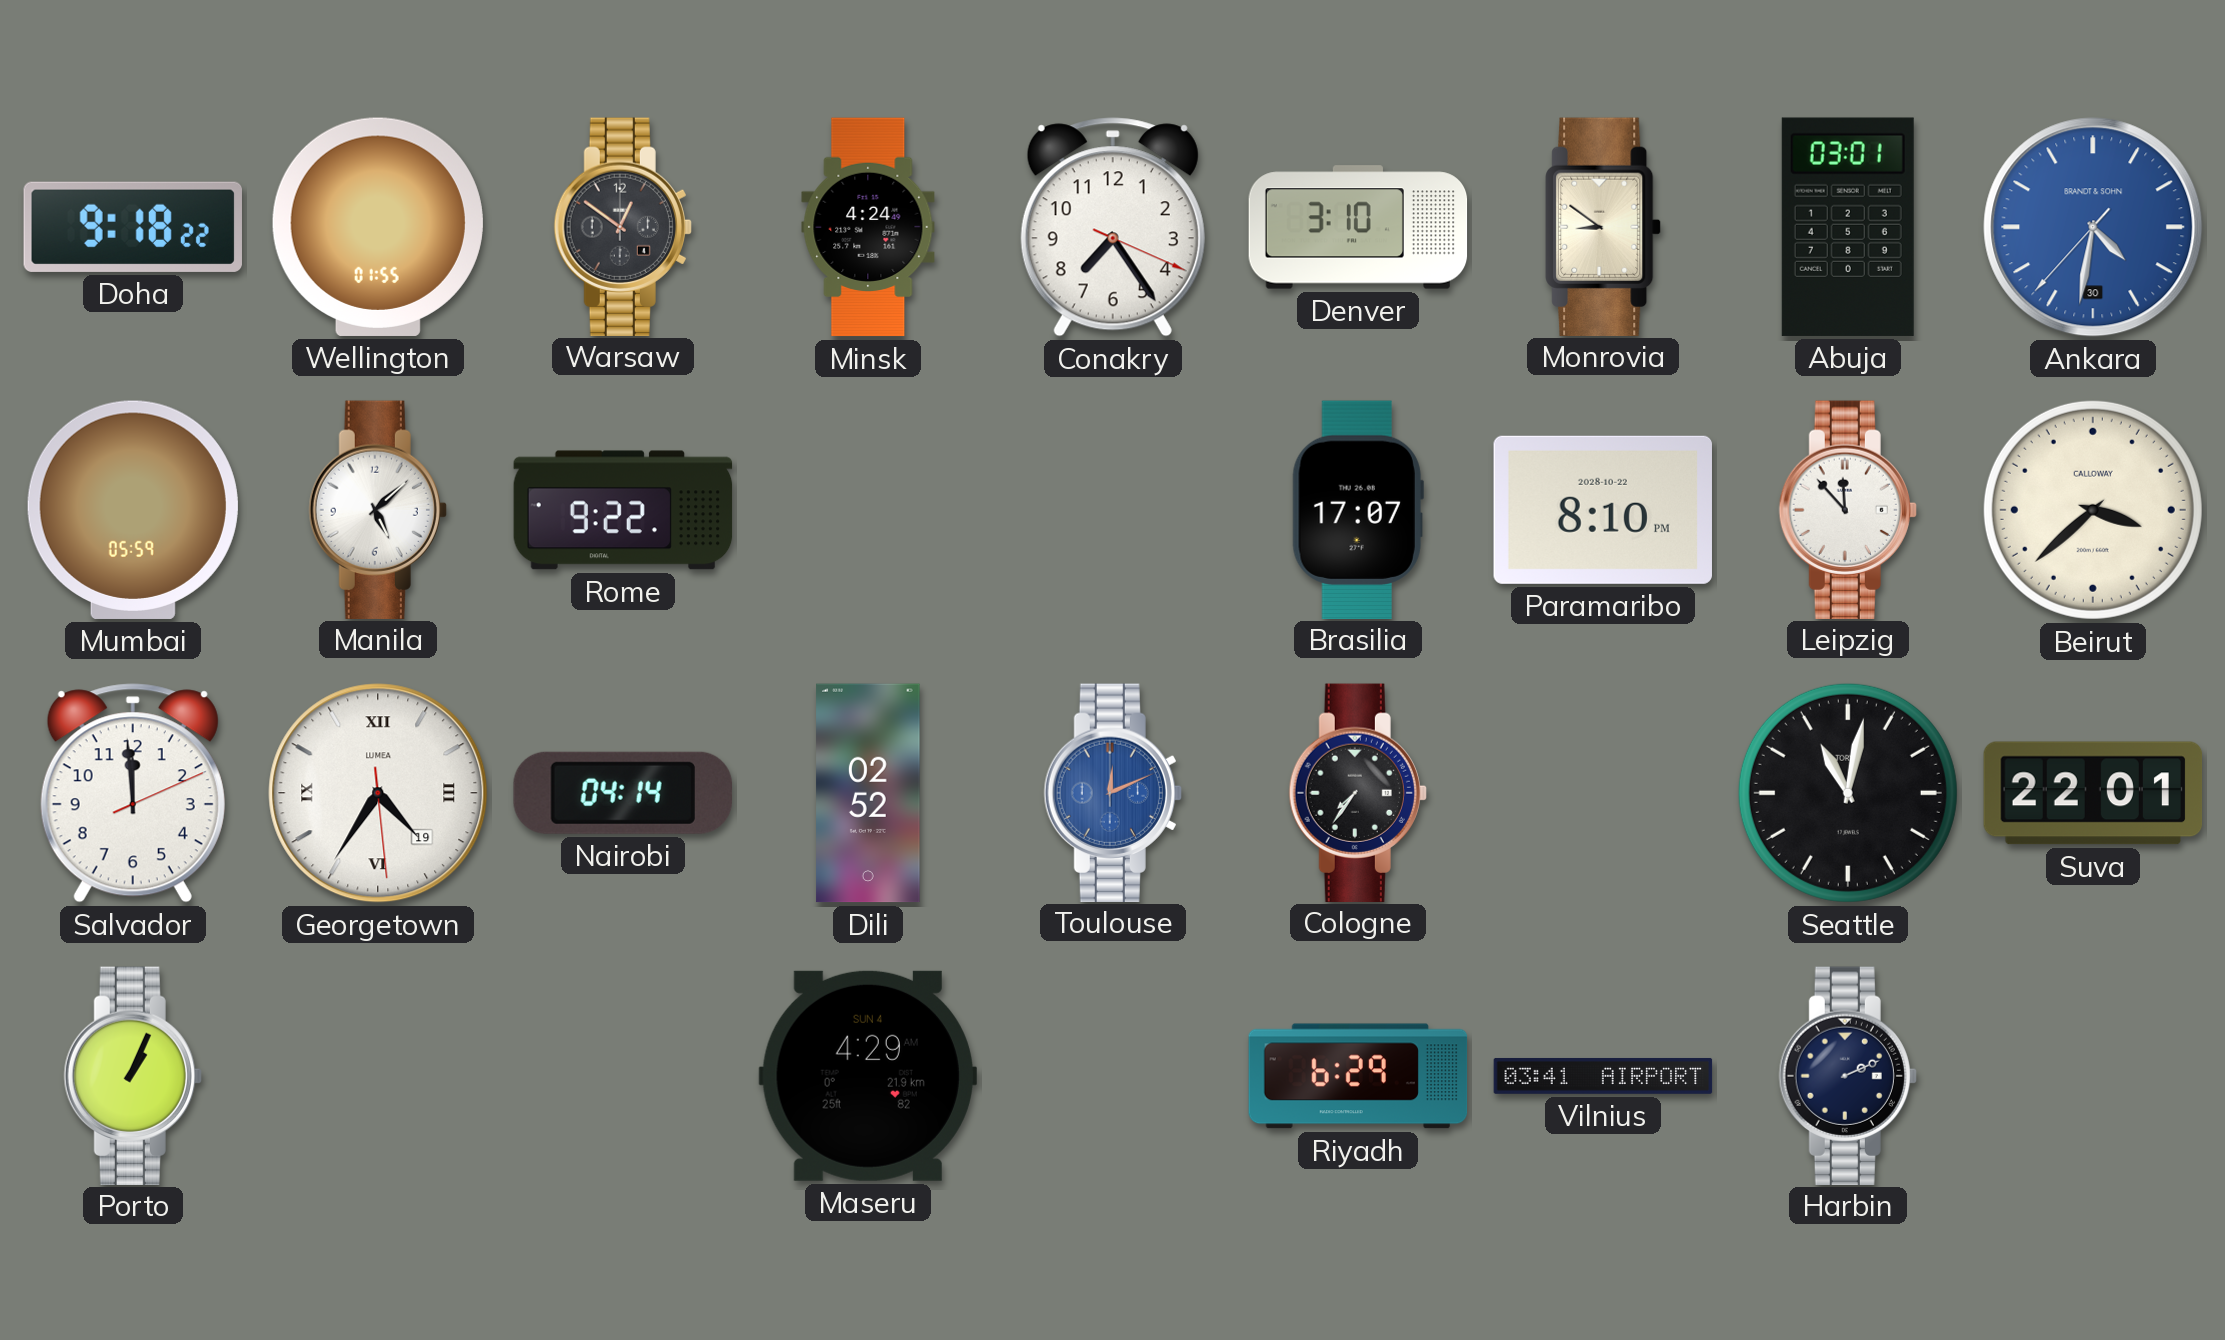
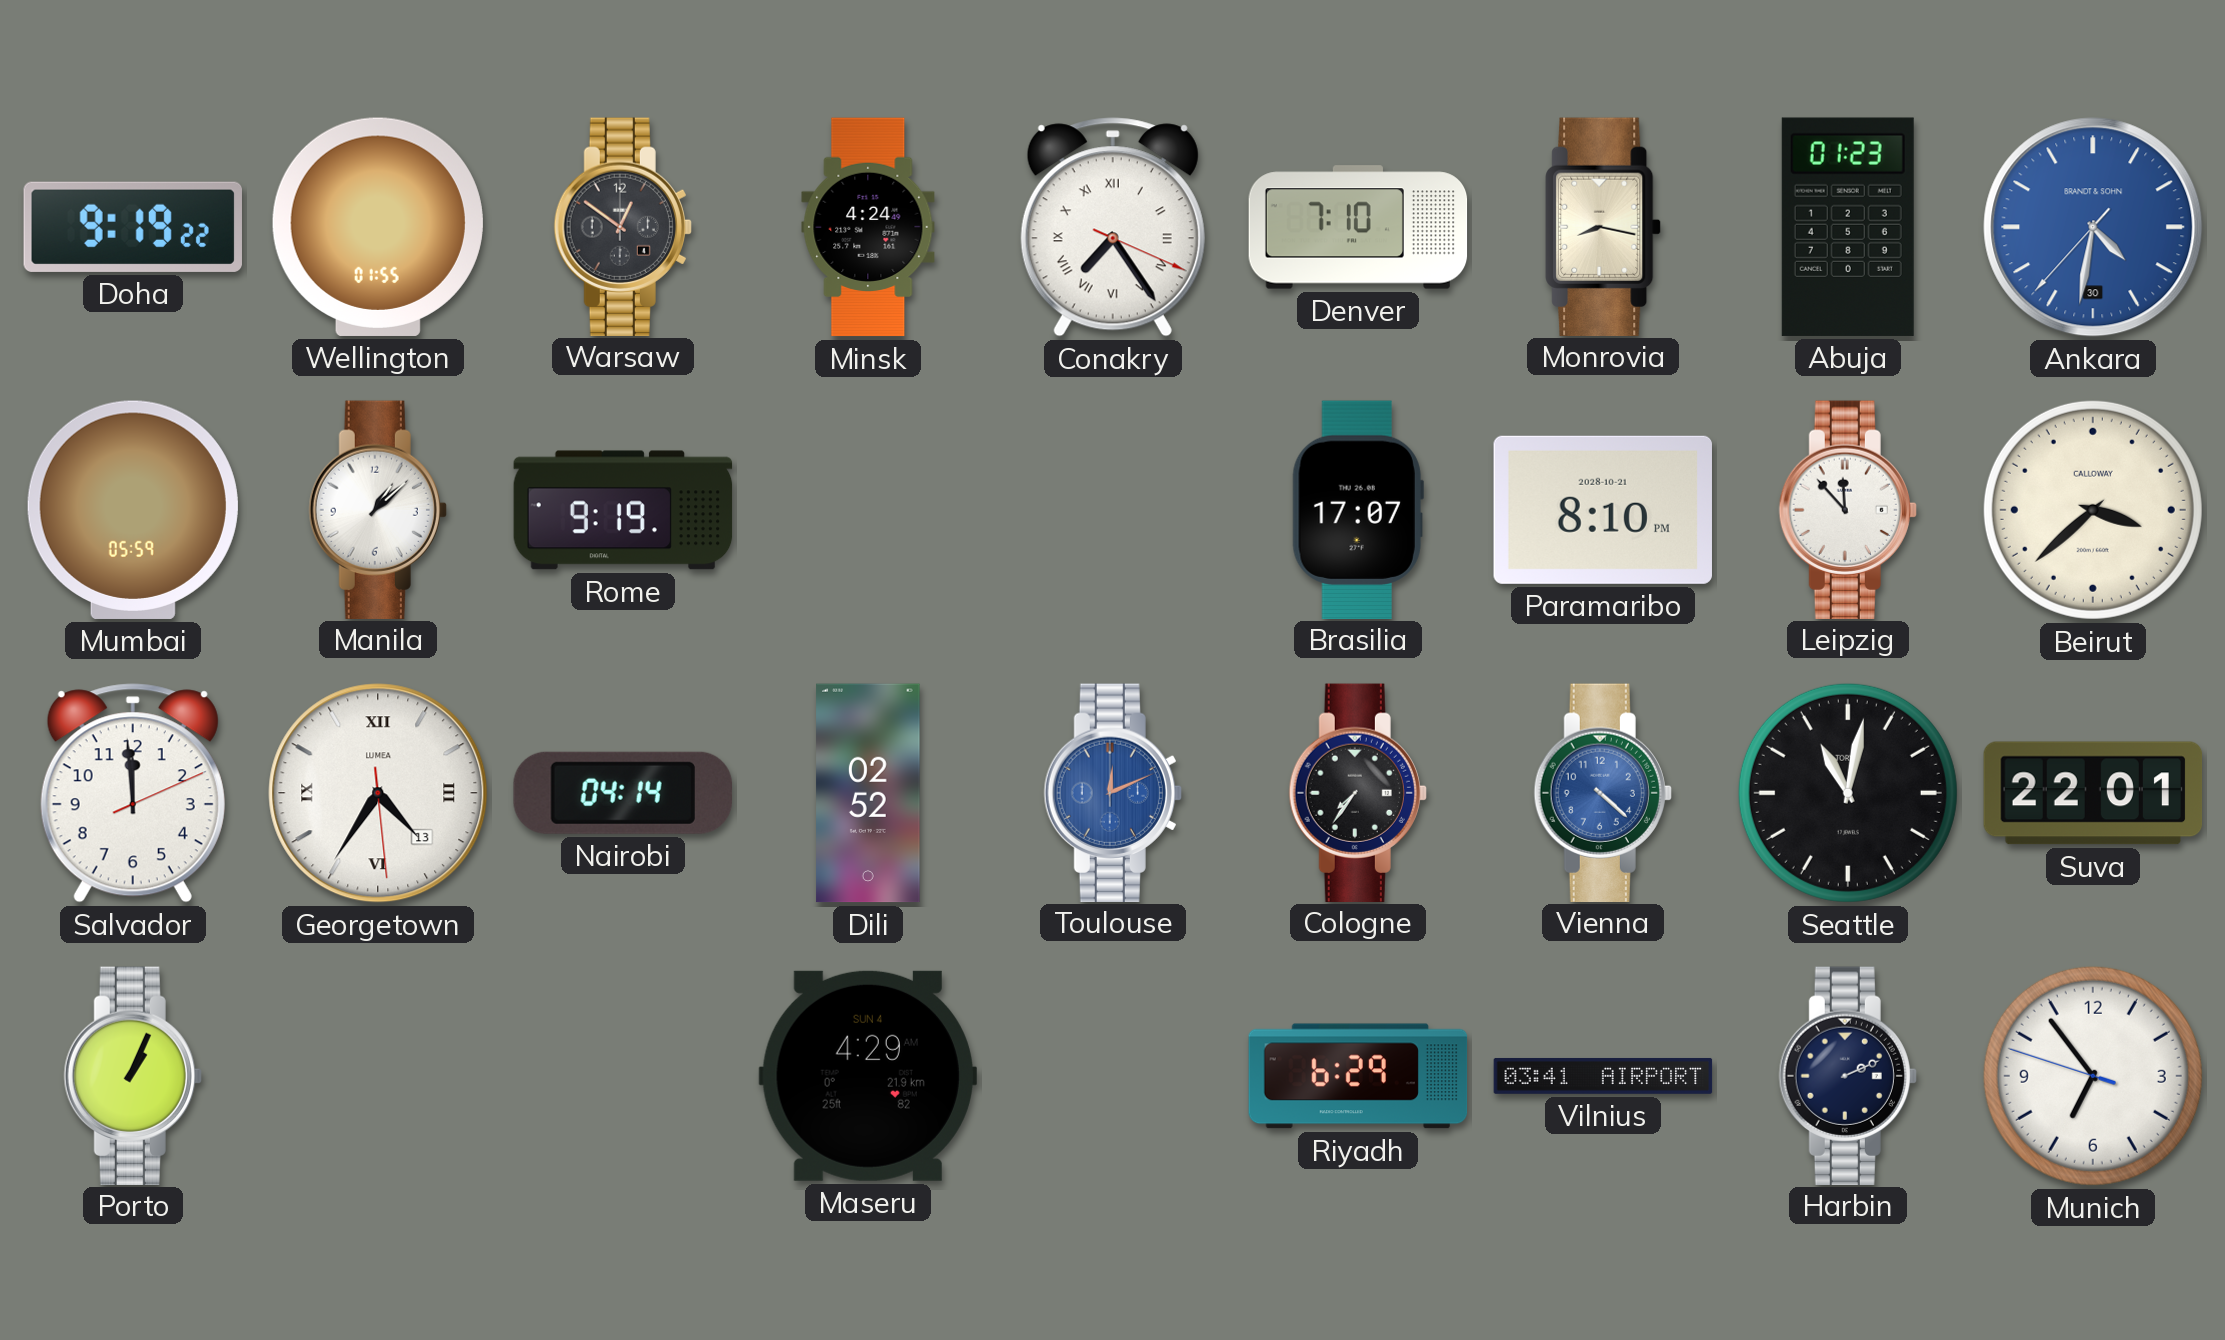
Doha: 9:18 -> 9:19
Conakry numerals: Arabic -> Roman
Denver: 3:10 -> 7:10
Monrovia: 8:51 -> 8:17
Abuja: 03:01 -> 01:23
Manila: 5:08 -> 1:08
Rome: 9:22 -> 9:19
Paramaribo date: 2028-10-22 -> 2028-10-21
Georgetown date: 19 -> 13
Vienna: none -> 4:22
Munich: none -> 6:53
